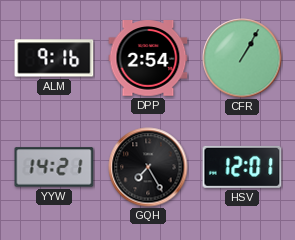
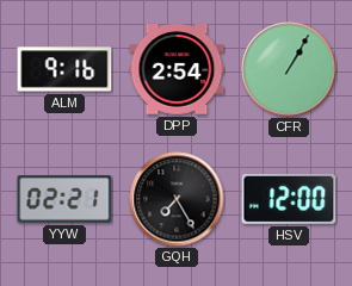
YYW: 14:21 -> 02:21
HSV: 12:01 -> 12:00
